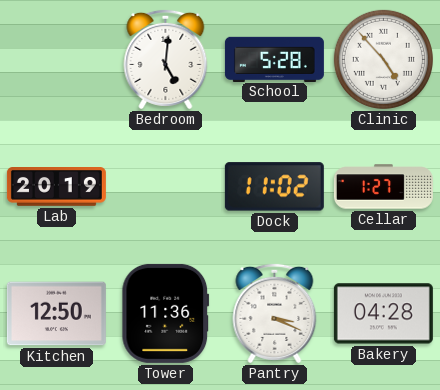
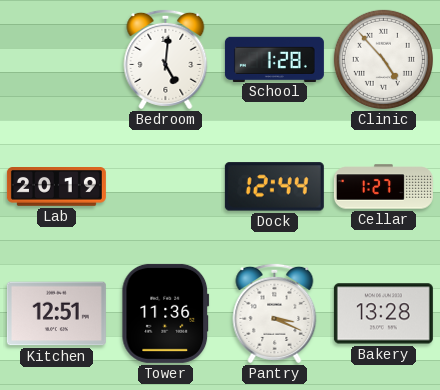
School: 5:28 -> 1:28
Dock: 11:02 -> 12:44
Kitchen: 12:50 -> 12:51
Bakery: 04:28 -> 13:28
